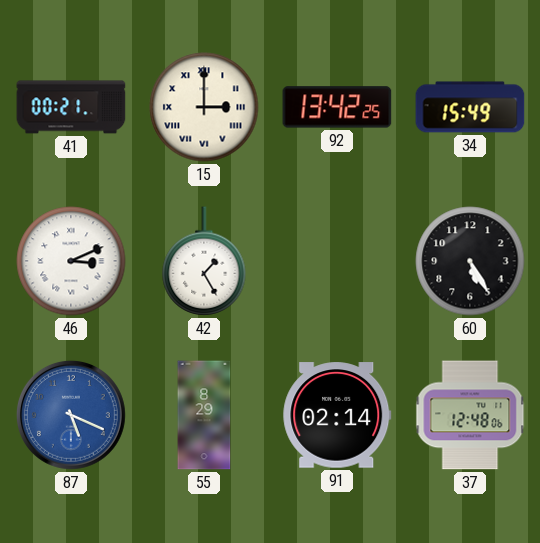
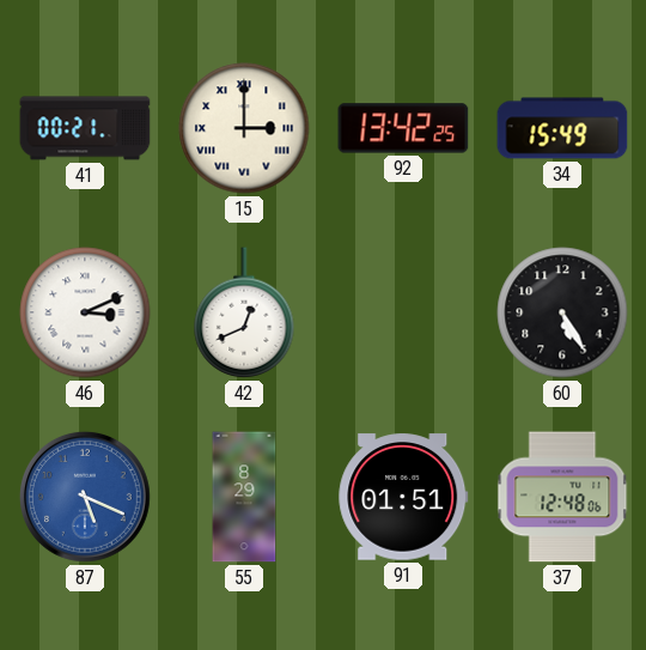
42: 1:25 -> 12:41
91: 02:14 -> 01:51
